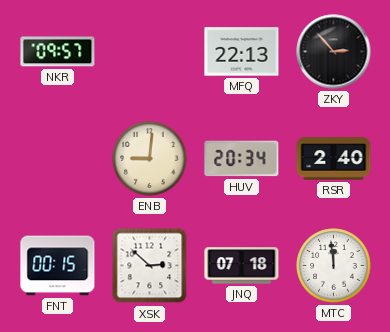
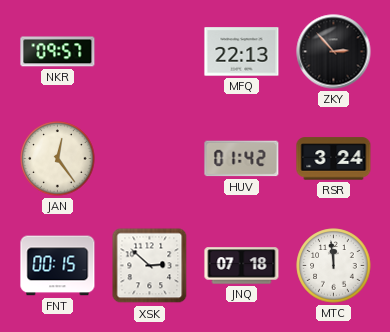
JAN: none -> 12:24
ENB: 9:01 -> none
HUV: 20:34 -> 01:42
RSR: 2:40 -> 3:24
